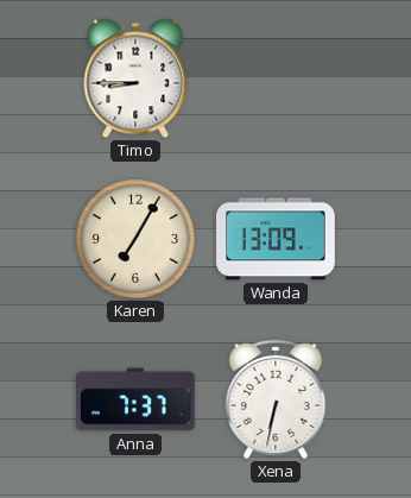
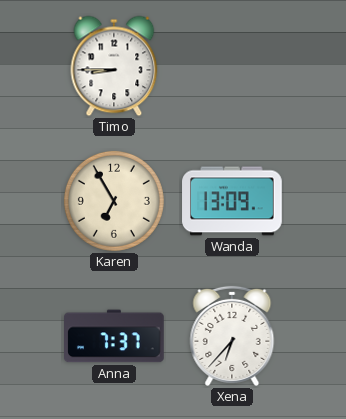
Karen: 7:05 -> 6:55
Xena: 6:32 -> 6:37
